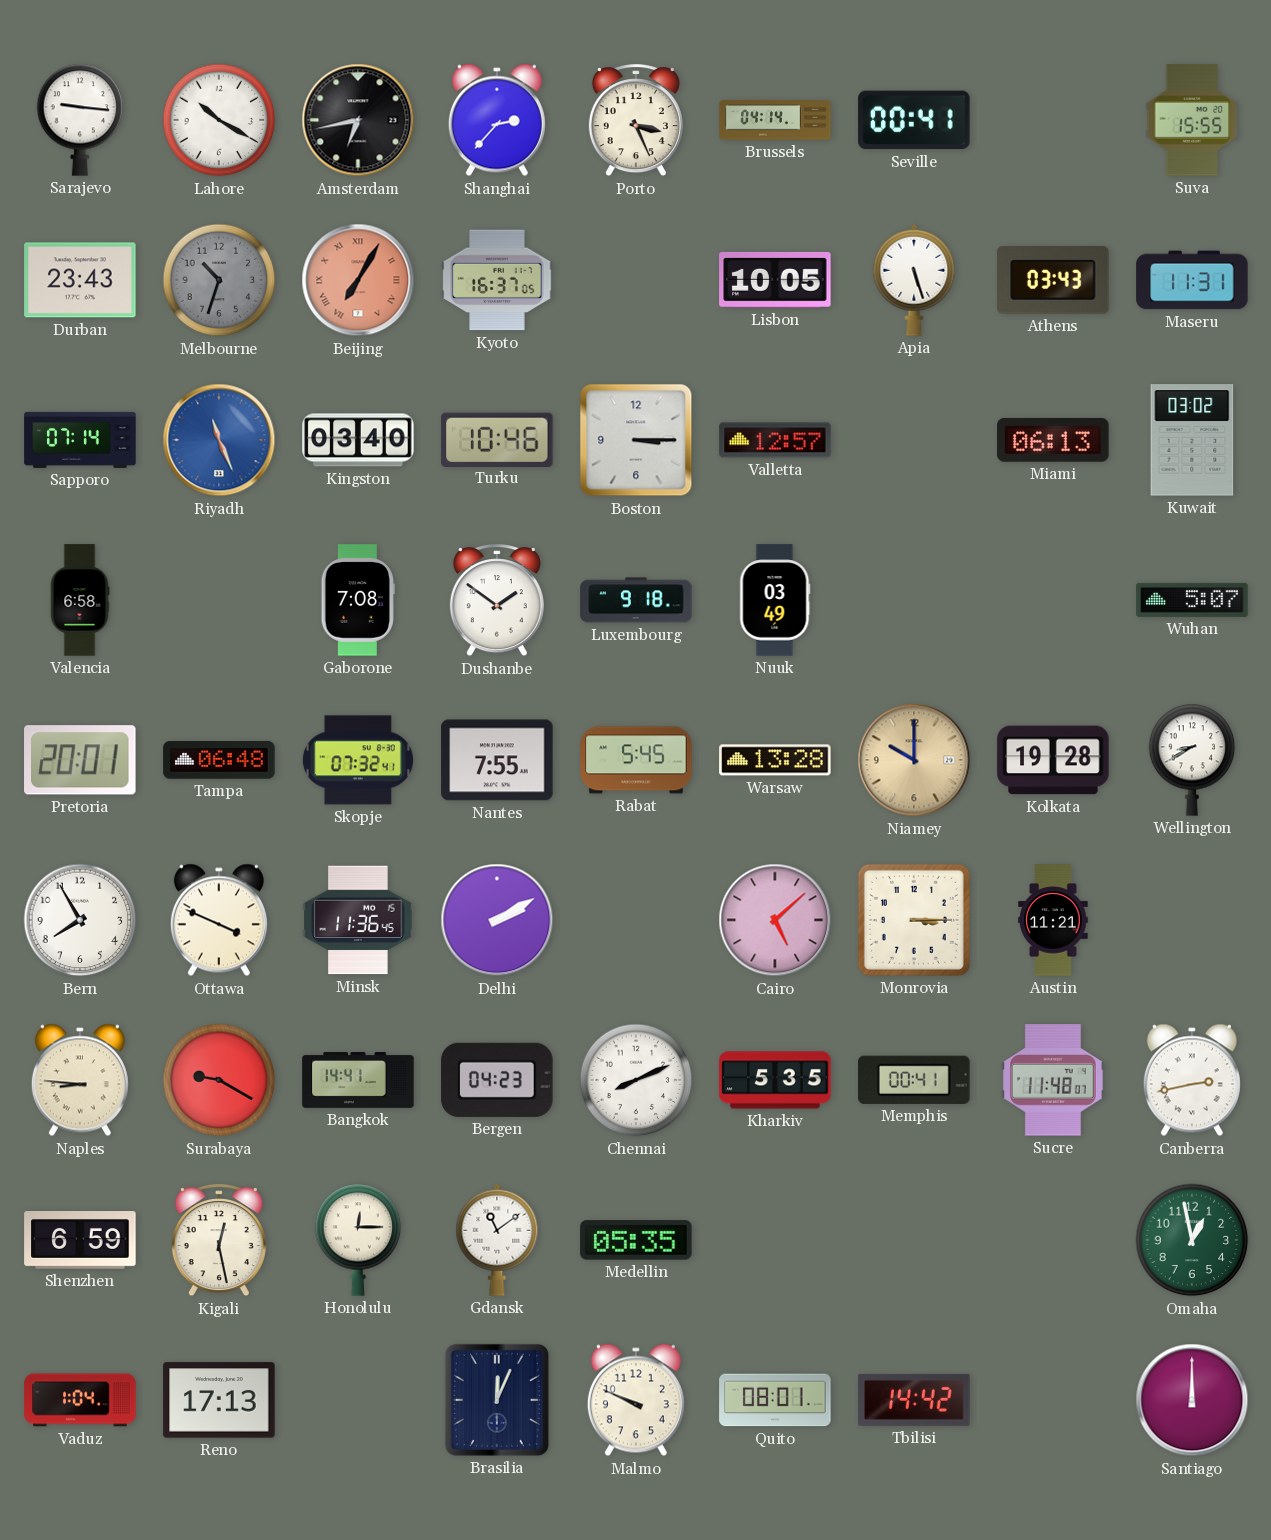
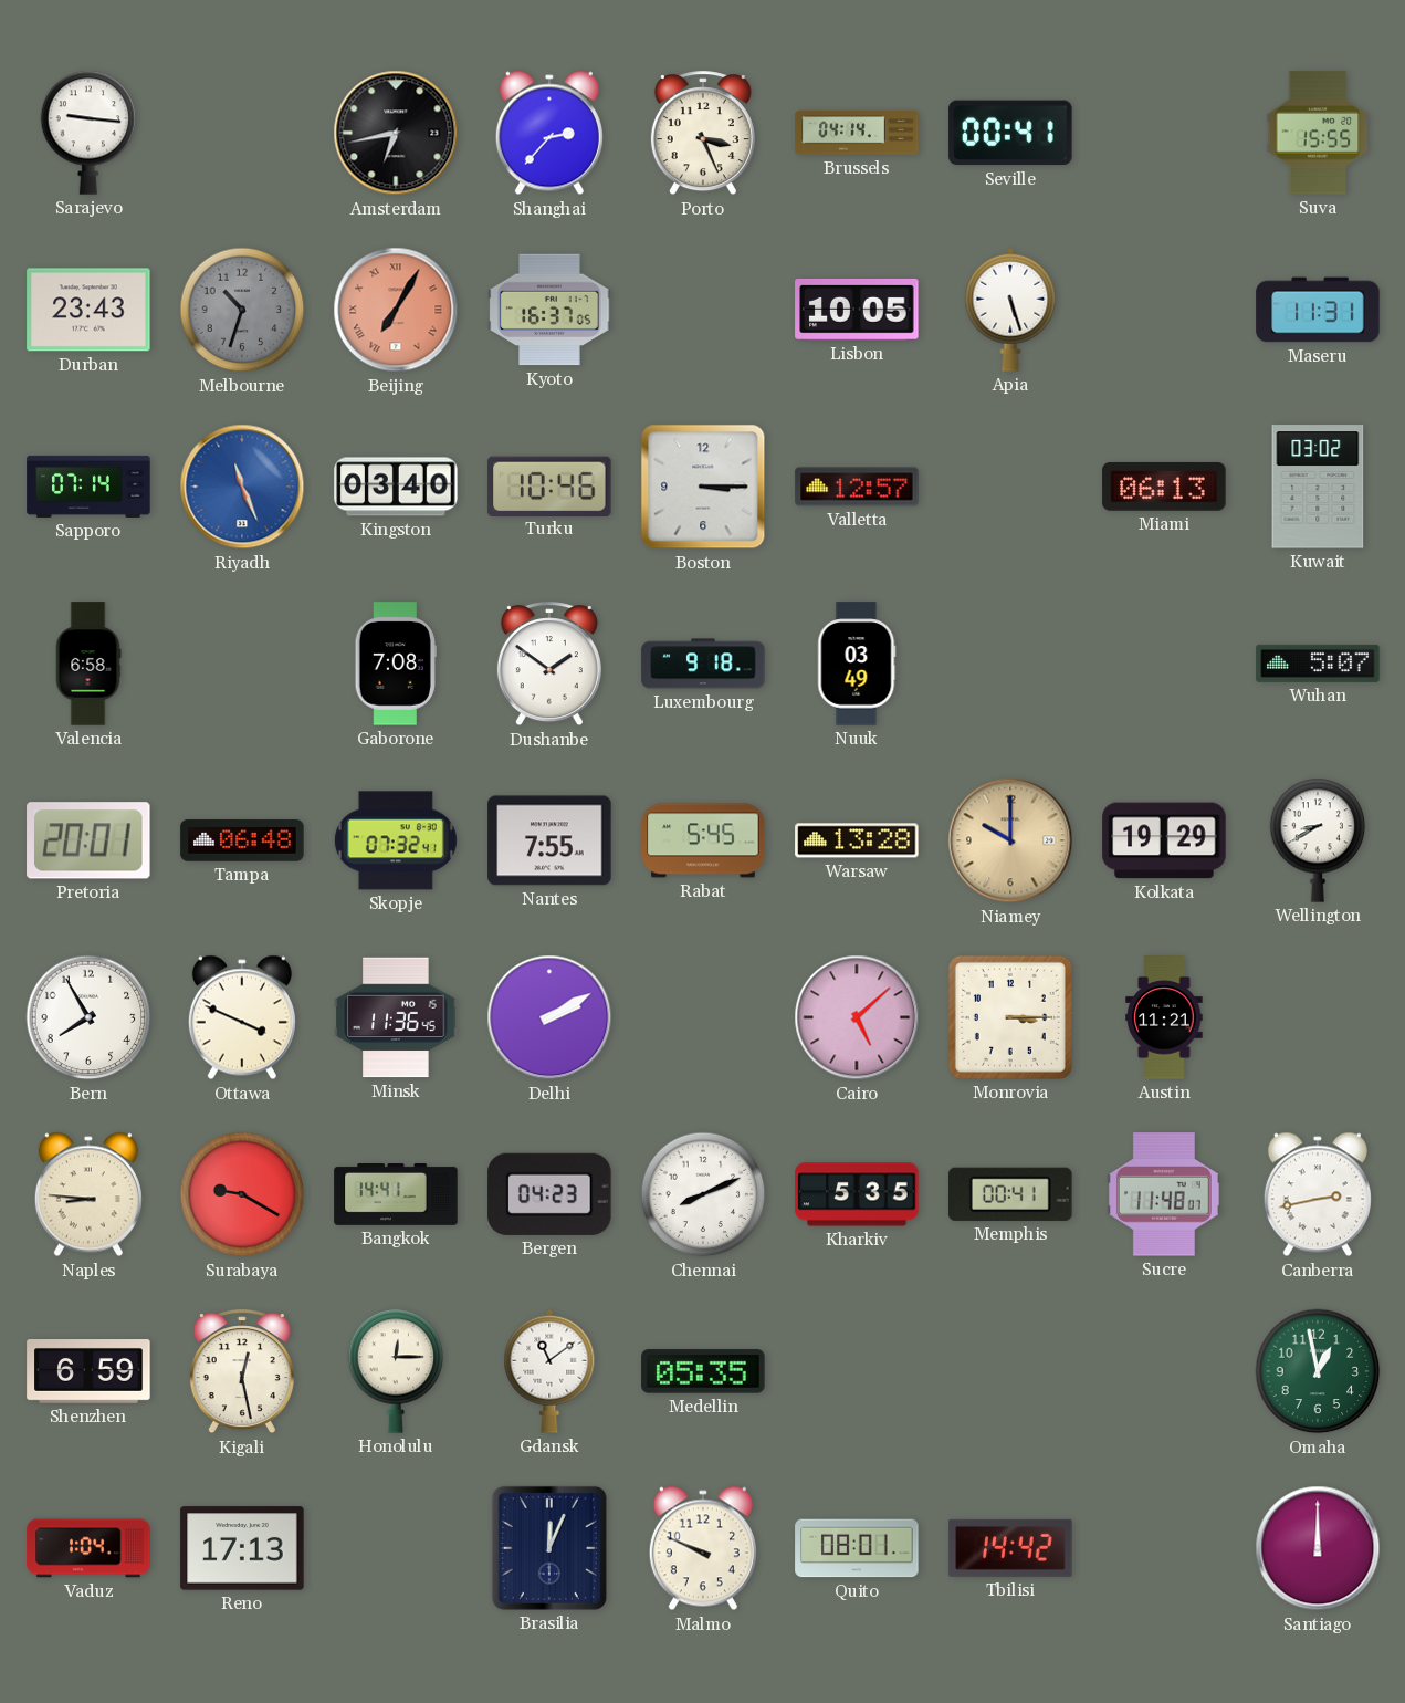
Lahore: 10:20 -> none
Athens: 03:43 -> none
Kolkata: 19:28 -> 19:29
